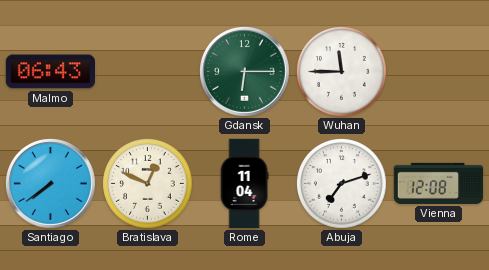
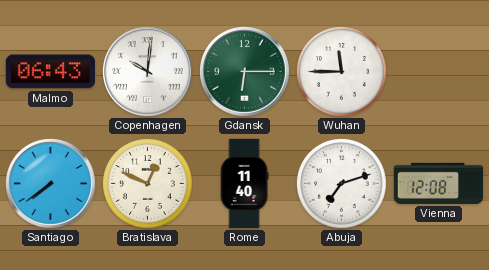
Copenhagen: none -> 10:01
Rome: 11:04 -> 11:40
